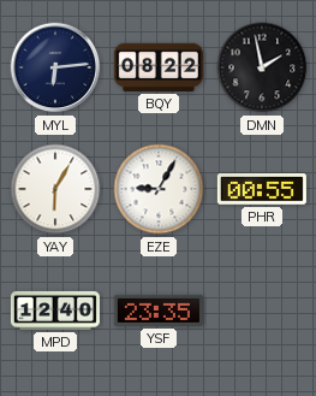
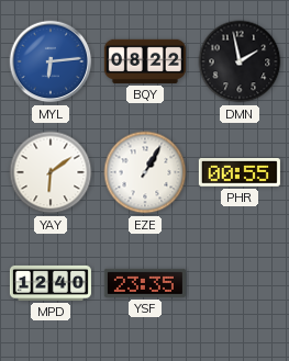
MYL dial: navy -> blue
YAY: 6:05 -> 6:09
EZE: 9:05 -> 1:05
